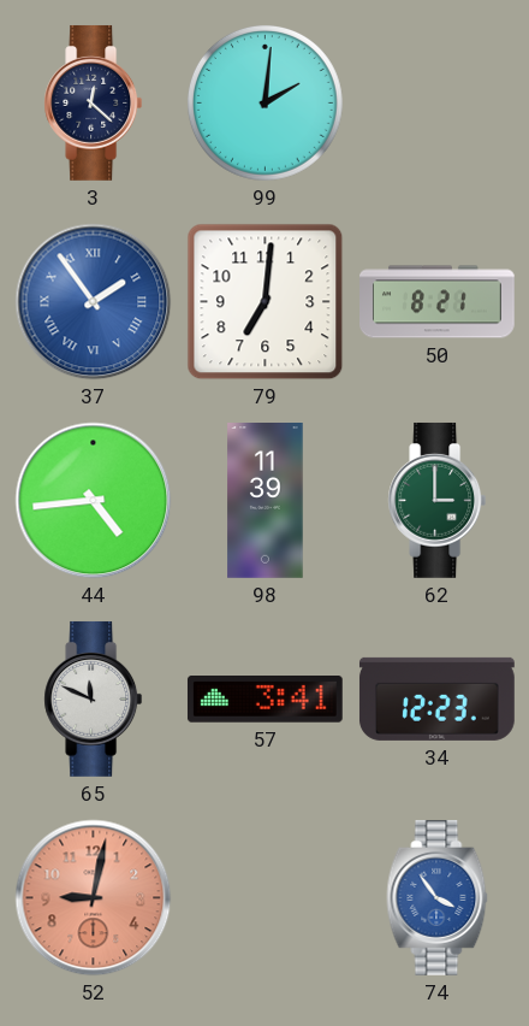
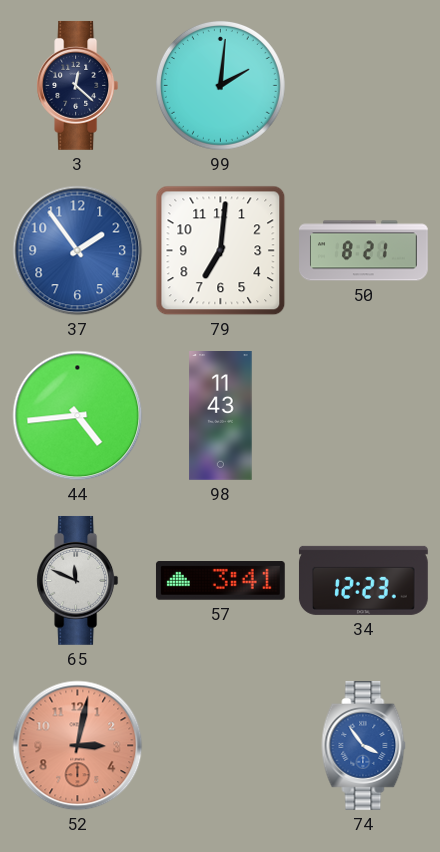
37 numerals: Roman -> Arabic
98: 11:39 -> 11:43
62: 3:00 -> none
52: 9:02 -> 3:02
